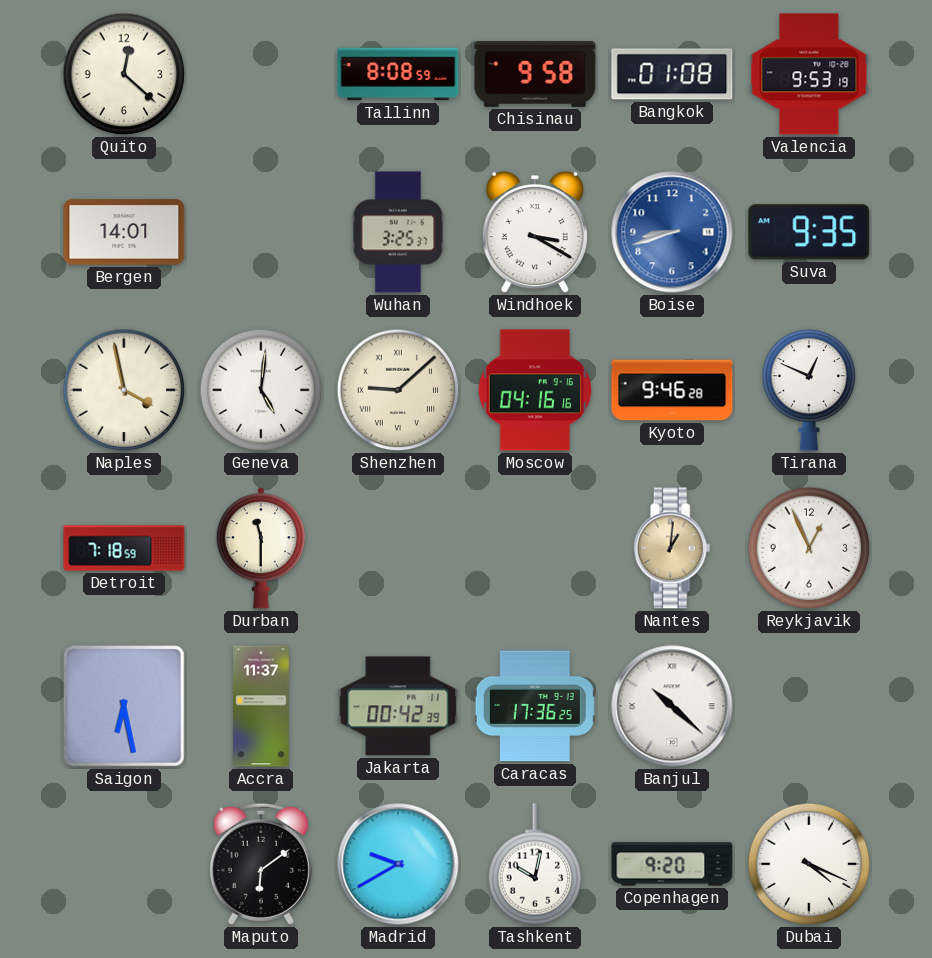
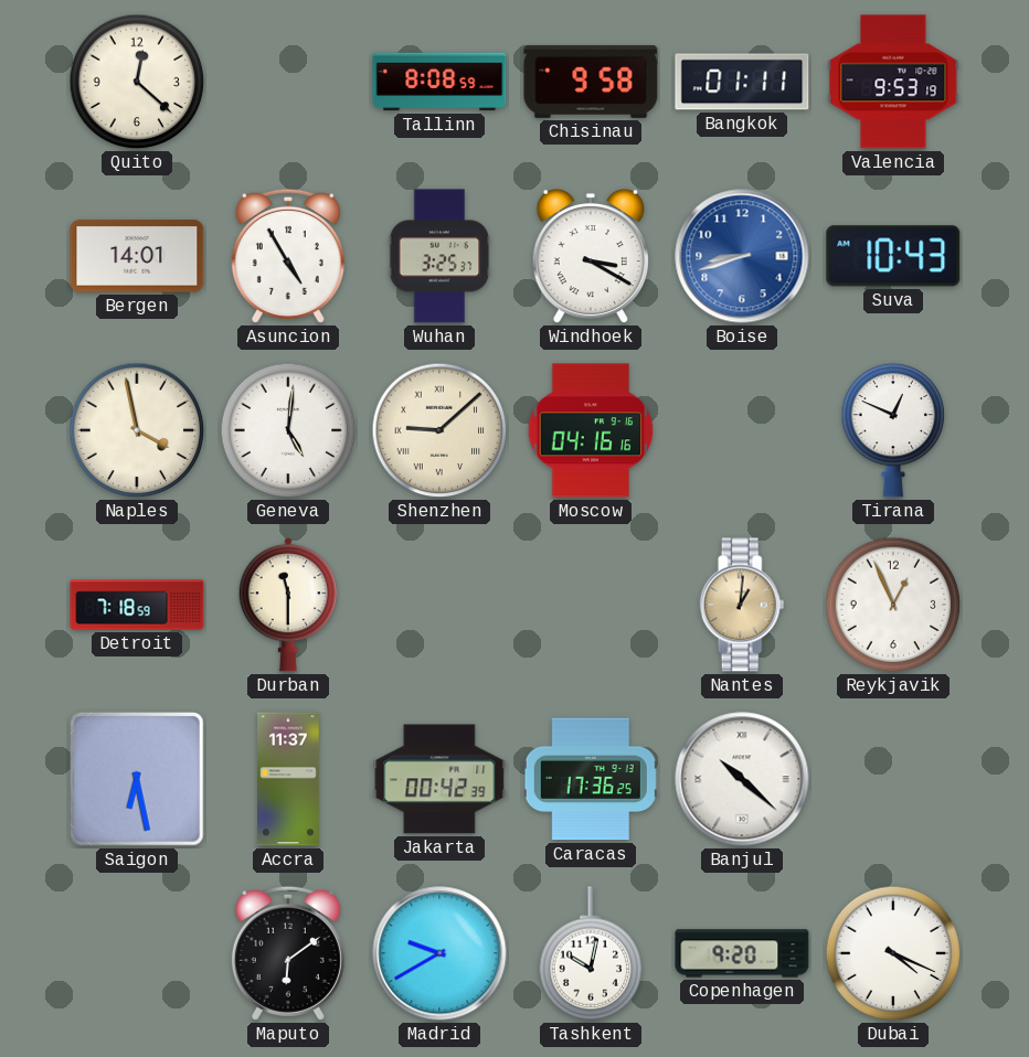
Bangkok: 01:08 -> 01:11
Asuncion: none -> 4:55
Suva: 9:35 -> 10:43
Kyoto: 9:46 -> none
